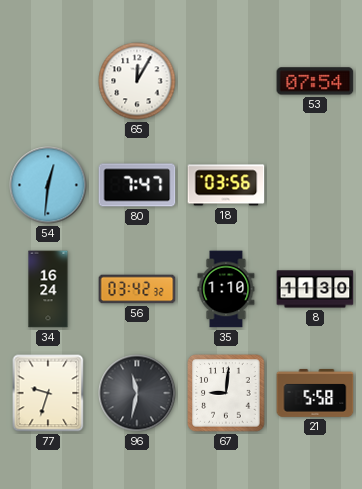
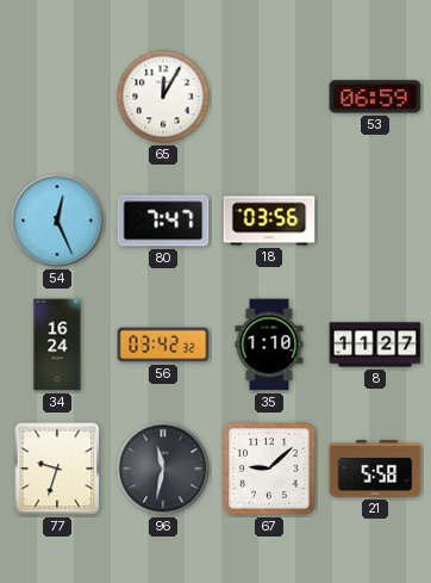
53: 07:54 -> 06:59
54: 12:31 -> 12:26
8: 11:30 -> 11:27
67: 9:01 -> 9:08
